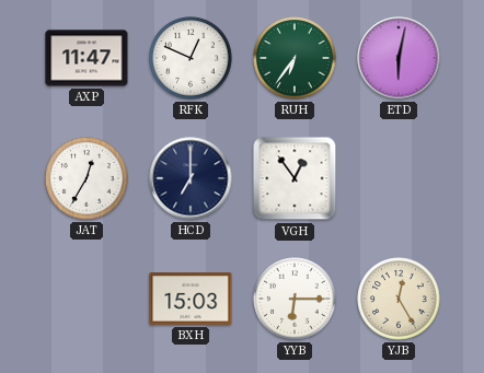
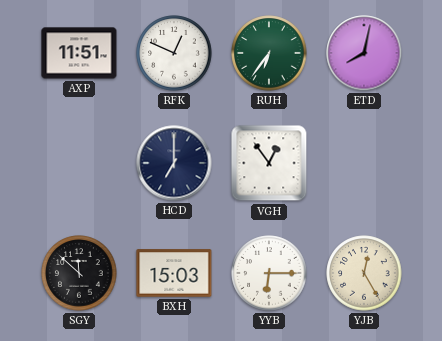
AXP: 11:47 -> 11:51
ETD: 6:02 -> 8:02
JAT: 12:35 -> none
SGY: none -> 11:52
